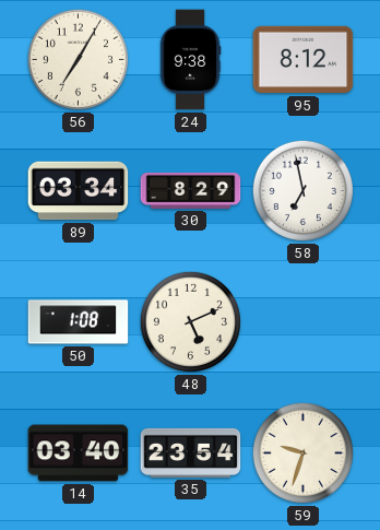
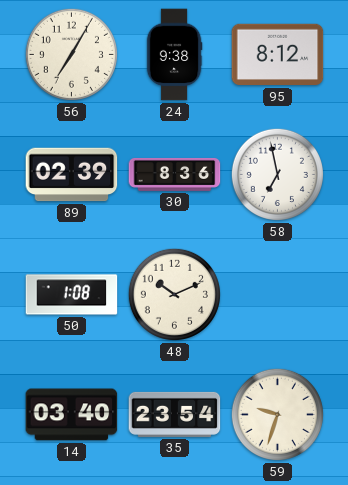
89: 03:34 -> 02:39
30: 8:29 -> 8:36
48: 5:11 -> 10:11
